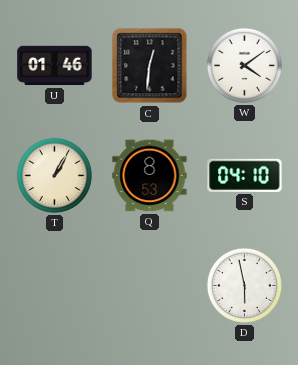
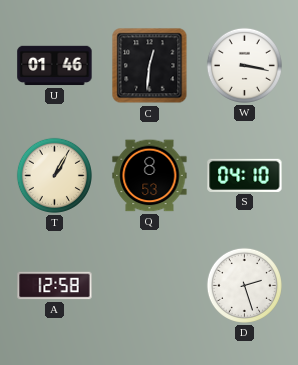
W: 4:09 -> 3:17
A: none -> 12:58
D: 5:58 -> 2:27
